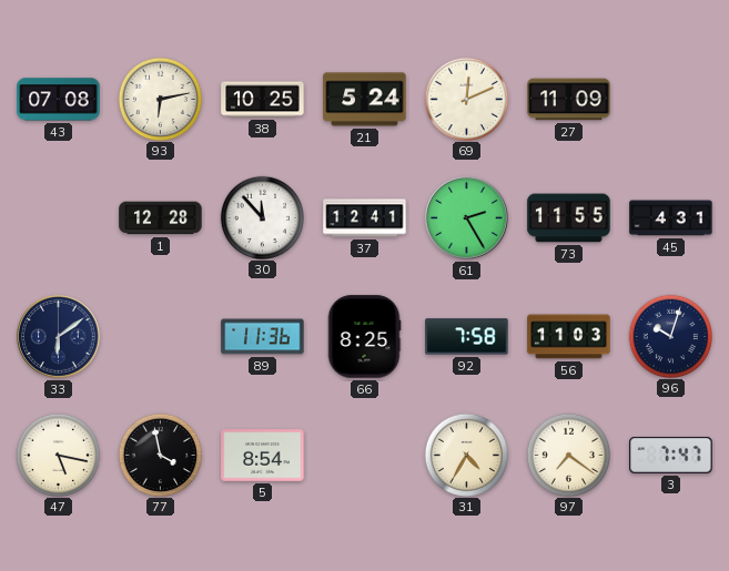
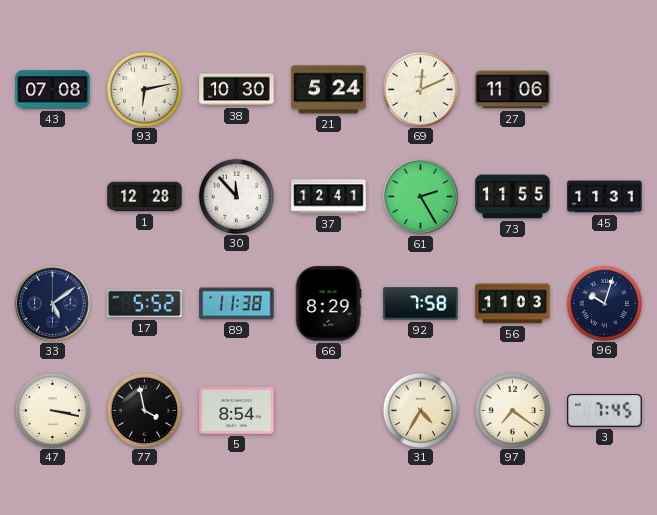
38: 10:25 -> 10:30
27: 11:09 -> 11:06
45: 4:31 -> 11:31
33: 6:09 -> 5:09
17: none -> 5:52
89: 11:36 -> 11:38
66: 8:25 -> 8:29
47: 5:17 -> 3:17
3: 7:47 -> 7:45
